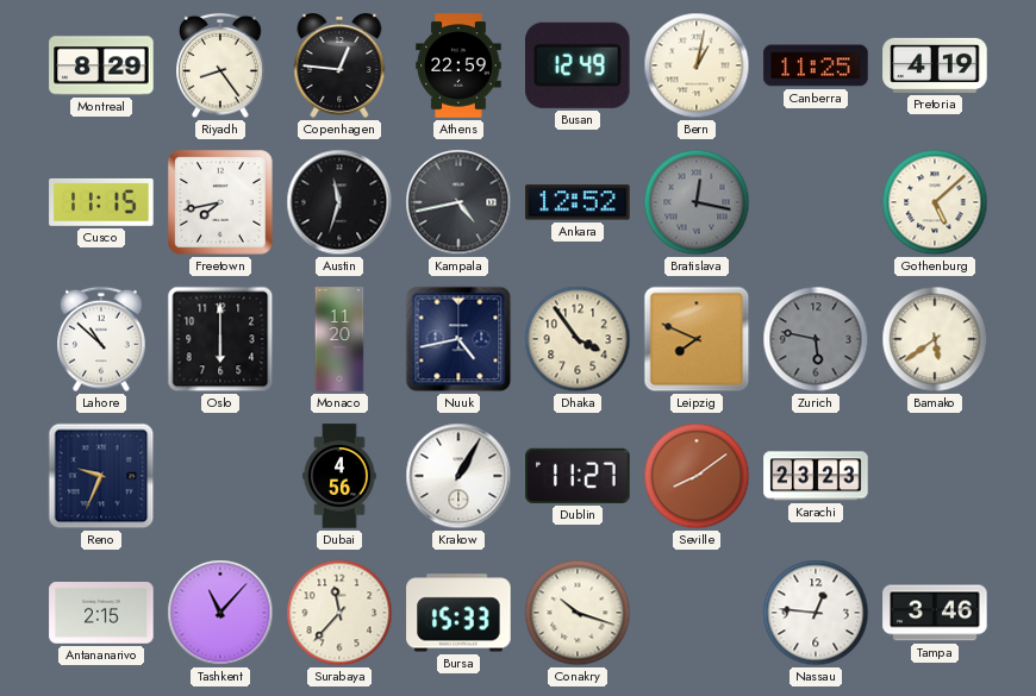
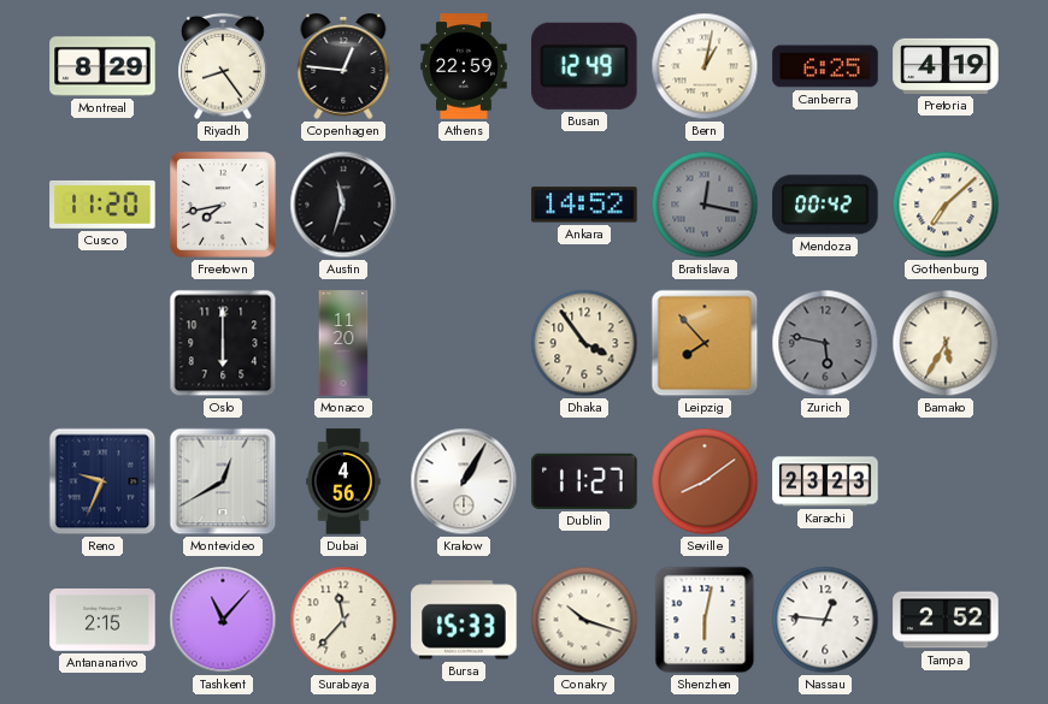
Canberra: 11:25 -> 6:25
Cusco: 11:15 -> 11:20
Kampala: 4:43 -> none
Ankara: 12:52 -> 14:52
Mendoza: none -> 00:42
Gothenburg: 5:08 -> 7:08
Lahore: 10:52 -> none
Nuuk: 4:43 -> none
Leipzig: 7:49 -> 7:53
Bamako: 5:39 -> 5:35
Montevideo: none -> 12:40
Shenzhen: none -> 6:02
Tampa: 3:46 -> 2:52
